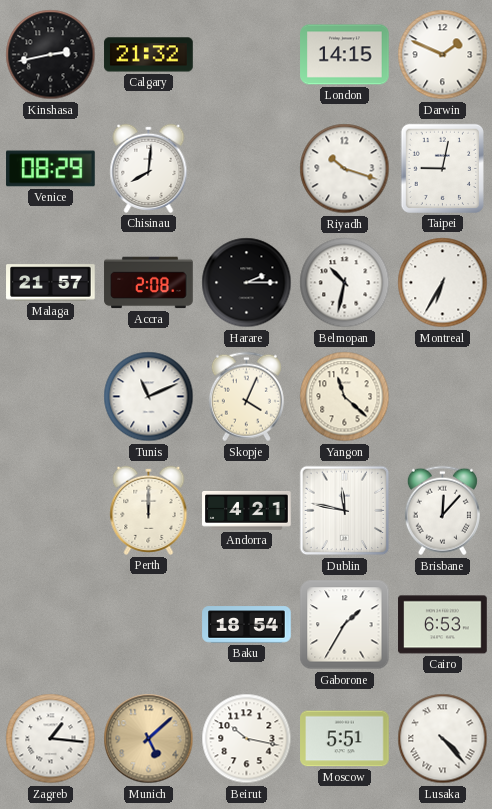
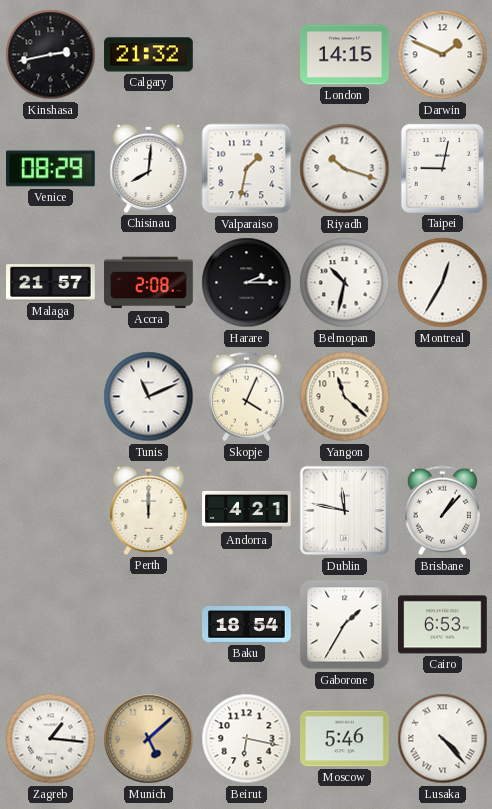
Valparaiso: none -> 1:32
Montreal: 6:35 -> 12:35
Brisbane: 12:07 -> 1:07
Beirut: 10:17 -> 6:17
Moscow: 5:51 -> 5:46
